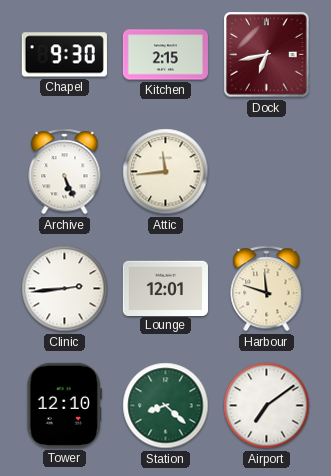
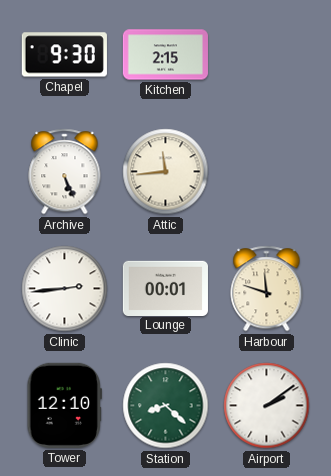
Dock: 6:43 -> none
Lounge: 12:01 -> 00:01
Airport: 7:09 -> 2:09
